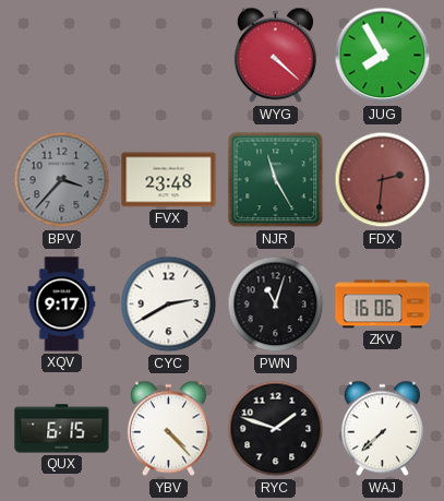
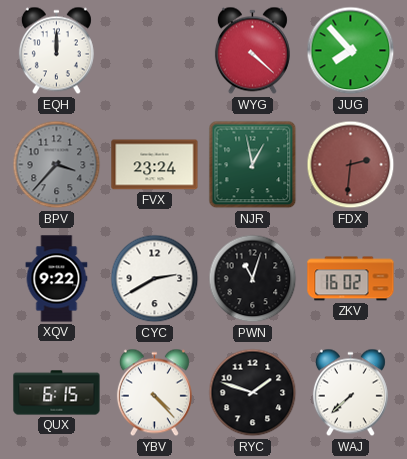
EQH: none -> 12:00
JUG: 7:55 -> 7:53
FVX: 23:48 -> 23:24
NJR: 11:25 -> 12:58
XQV: 9:17 -> 9:22
ZKV: 16:06 -> 16:02
